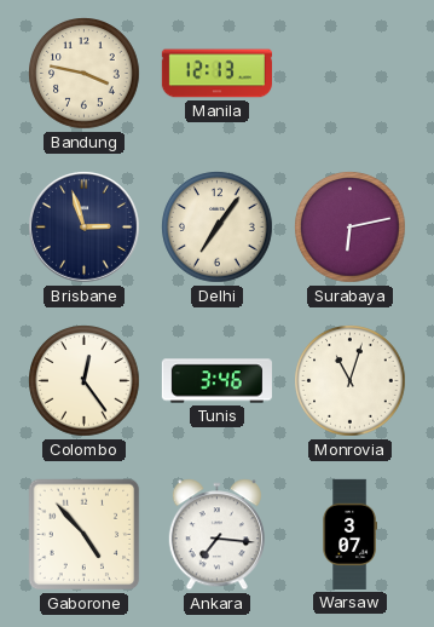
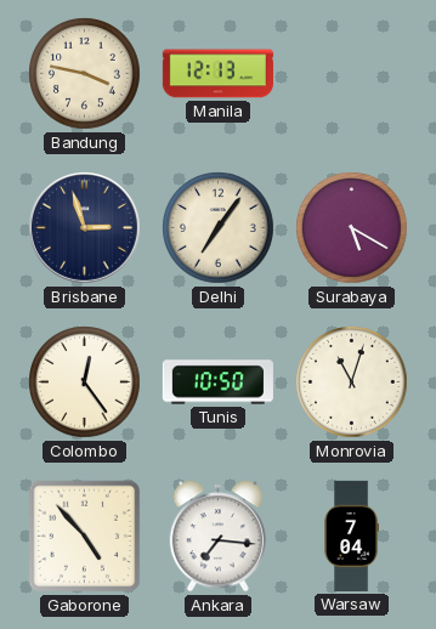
Surabaya: 6:13 -> 5:20
Tunis: 3:46 -> 10:50
Warsaw: 3:07 -> 7:04
